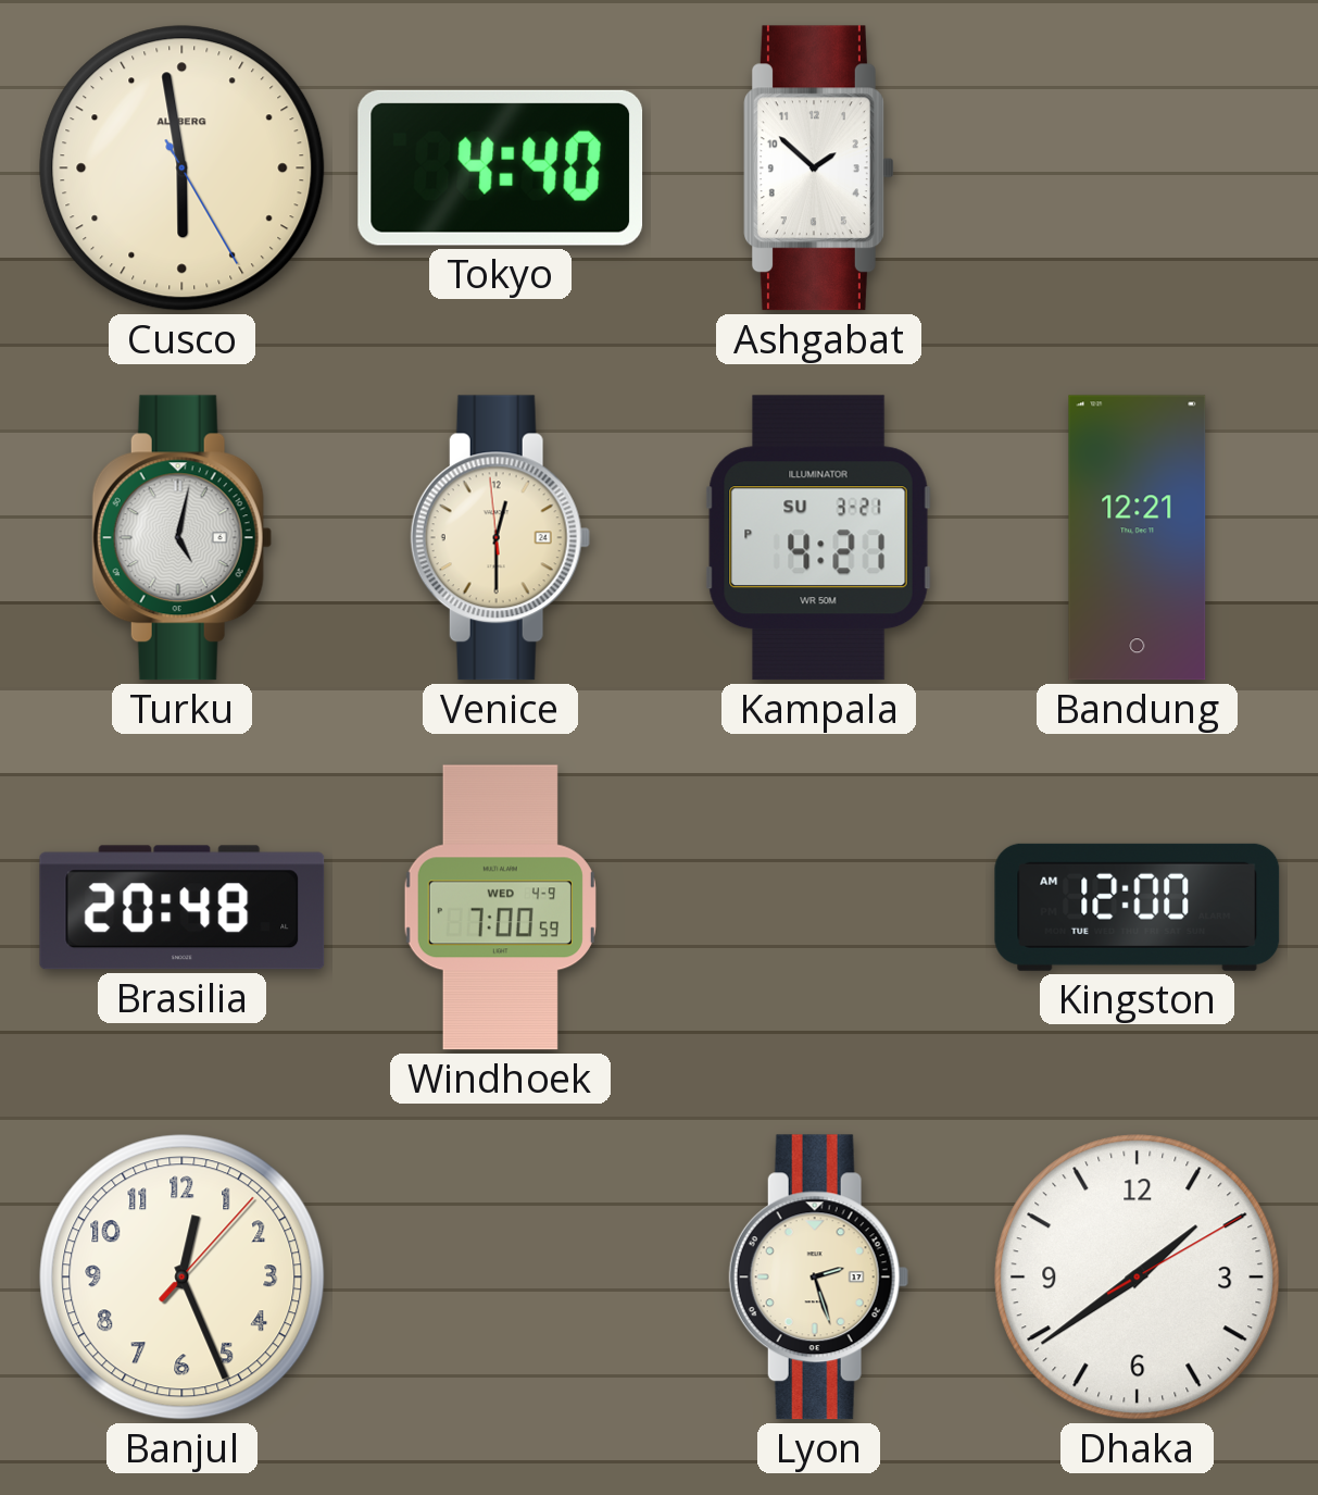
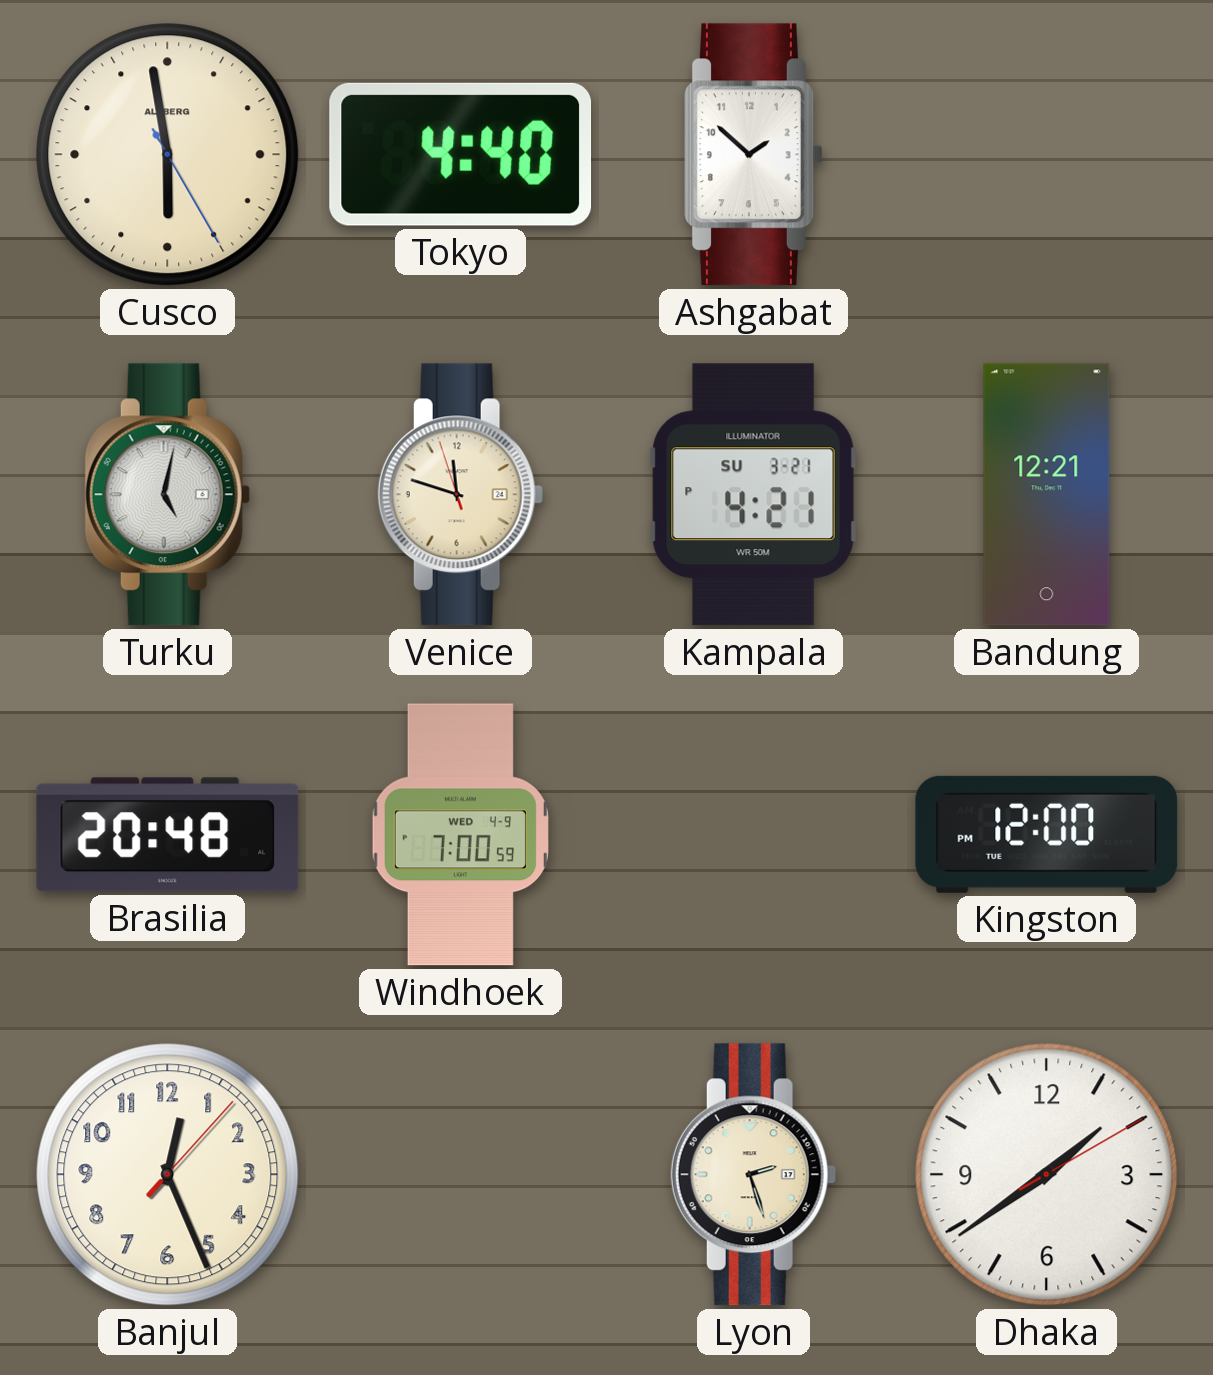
Venice: 12:29 -> 11:47
Kingston: 12:00 AM -> 12:00 PM
